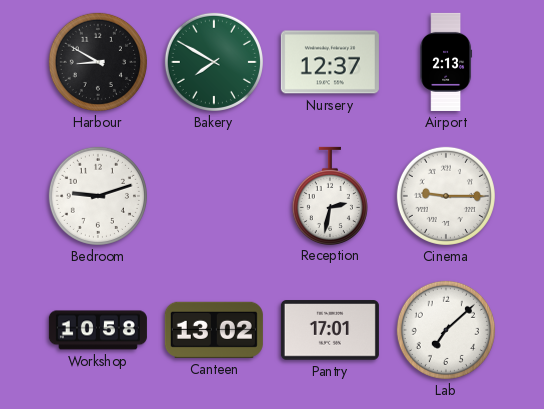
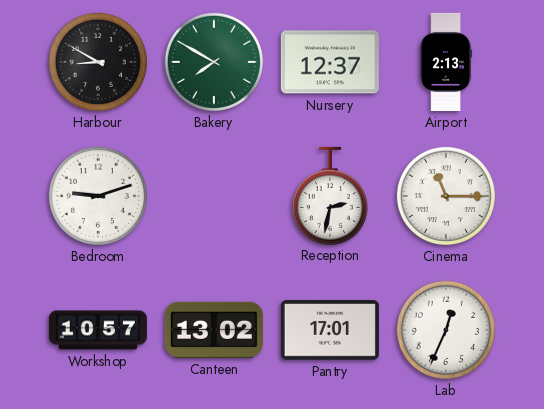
Cinema: 9:15 -> 11:15
Workshop: 10:58 -> 10:57
Lab: 7:08 -> 12:34
